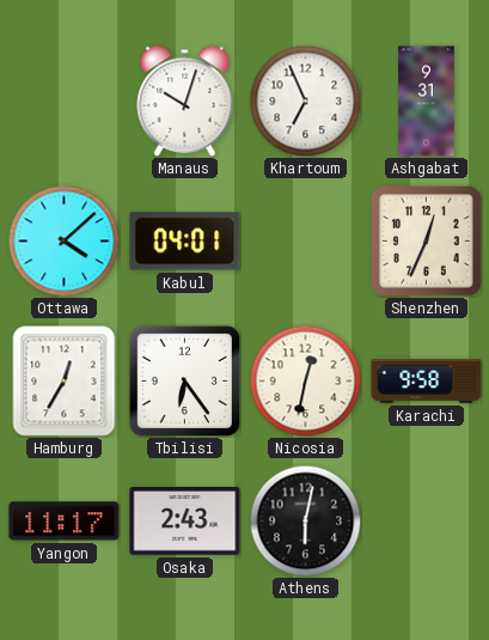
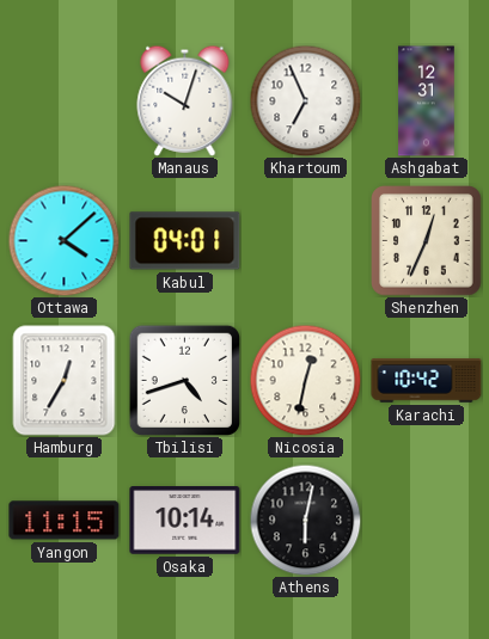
Ashgabat: 9:31 -> 12:31
Tbilisi: 6:24 -> 4:42
Karachi: 9:58 -> 10:42
Yangon: 11:17 -> 11:15
Osaka: 2:43 -> 10:14
